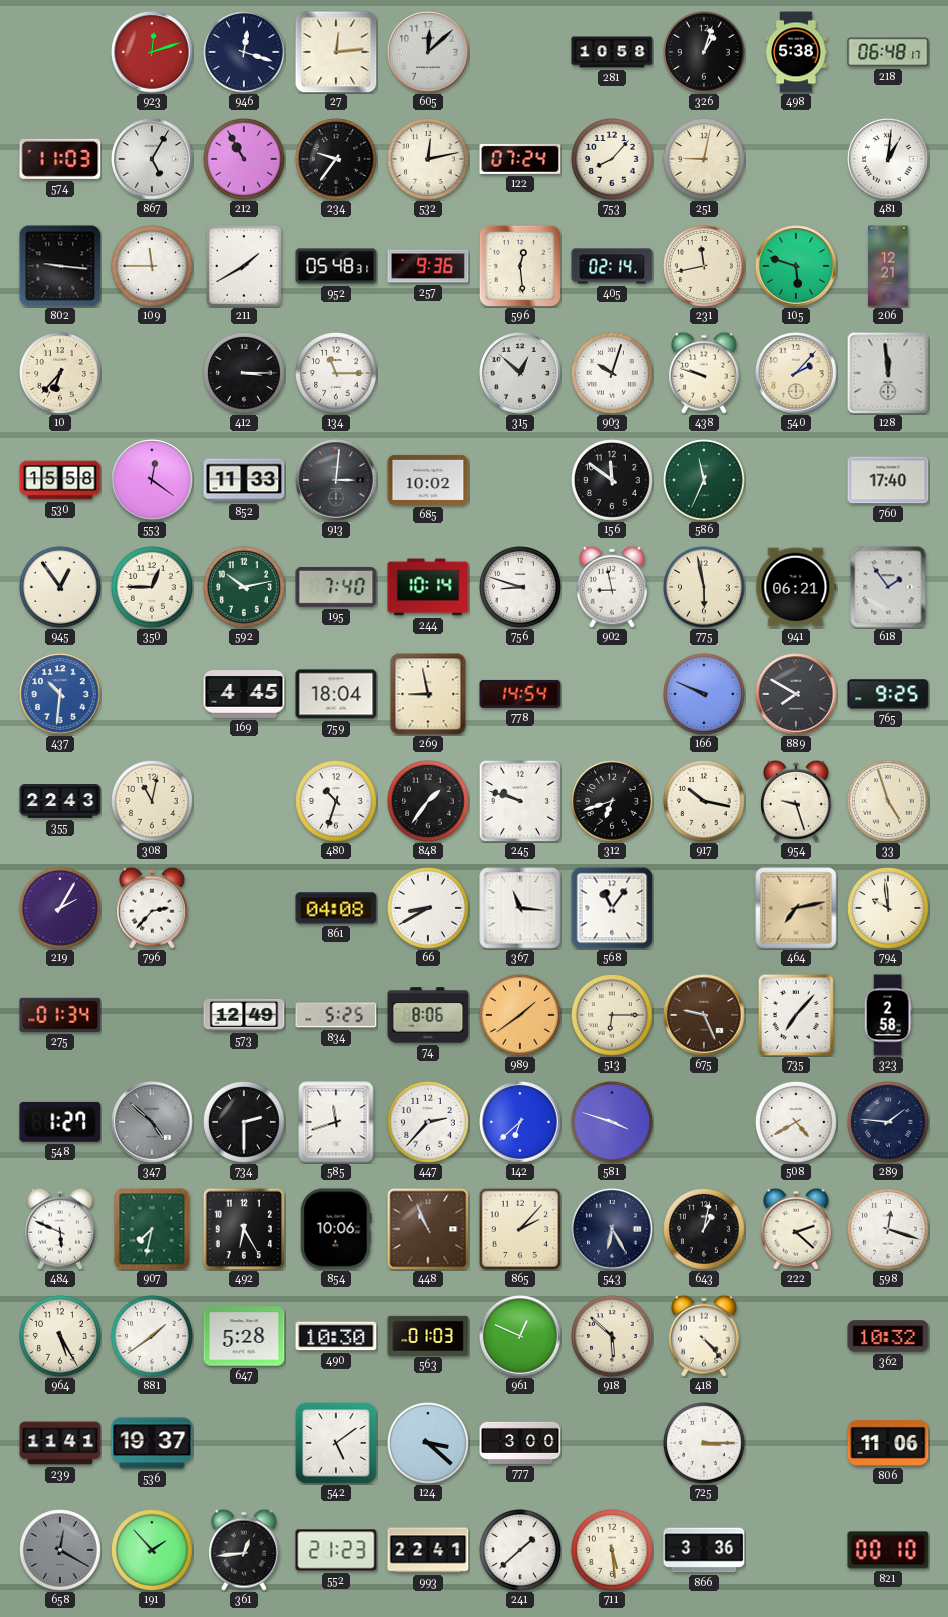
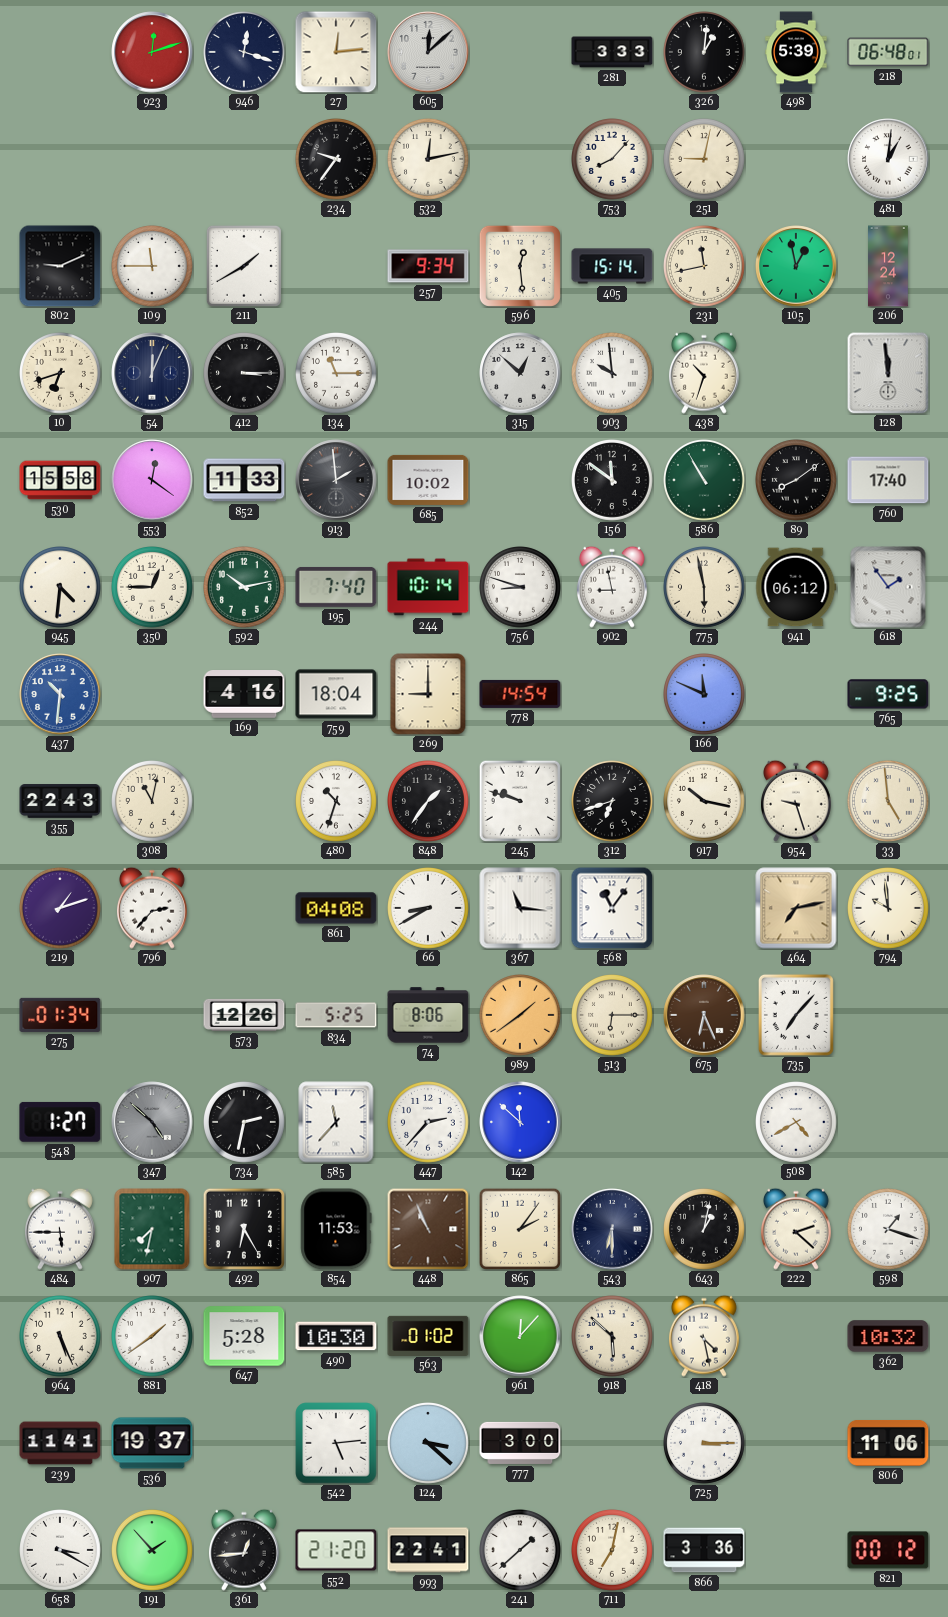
281: 10:58 -> 3:33
326: 1:03 -> 1:01
498: 5:38 -> 5:39
218: 06:48:17 -> 06:48:01
574: 11:03 -> none
867: 5:05 -> none
212: 10:55 -> none
122: 07:24 -> none
802: 9:16 -> 9:11
952: 05:48 -> none
257: 9:36 -> 9:34
405: 02:14 -> 15:14
105: 5:48 -> 12:58
206: 12:21 -> 12:24
10: 6:37 -> 6:42
54: none -> 12:04
903: 10:03 -> 9:59
438: 9:48 -> 10:33
540: 2:07 -> none
913: 3:01 -> 1:59
586: 11:34 -> 10:55
89: none -> 8:09
945: 12:54 -> 4:31
941: 06:21 -> 06:12
169: 4:45 -> 4:16
269: 8:58 -> 9:00
166: 9:49 -> 11:49
889: 7:50 -> none
33: 4:57 -> 4:59
219: 2:05 -> 1:12
573: 12:49 -> 12:26
675: 9:26 -> 6:26
323: 2:58 -> none
734: 2:30 -> 2:32
585: 11:42 -> 11:37
142: 6:38 -> 11:52
581: 3:48 -> none
289: 1:46 -> none
484: 5:49 -> 5:45
854: 10:06 -> 11:53
865: 2:07 -> 2:06
543: 6:25 -> 6:30
598: 12:18 -> 1:18
964: 5:25 -> 5:26
563: 01:03 -> 01:02
961: 12:49 -> 12:07
418: 4:23 -> 4:28
542: 5:09 -> 5:14
658: 12:20 -> 3:20
658 dial: grey -> white
552: 21:23 -> 21:20
711: 5:29 -> 7:02
821: 00:10 -> 00:12
